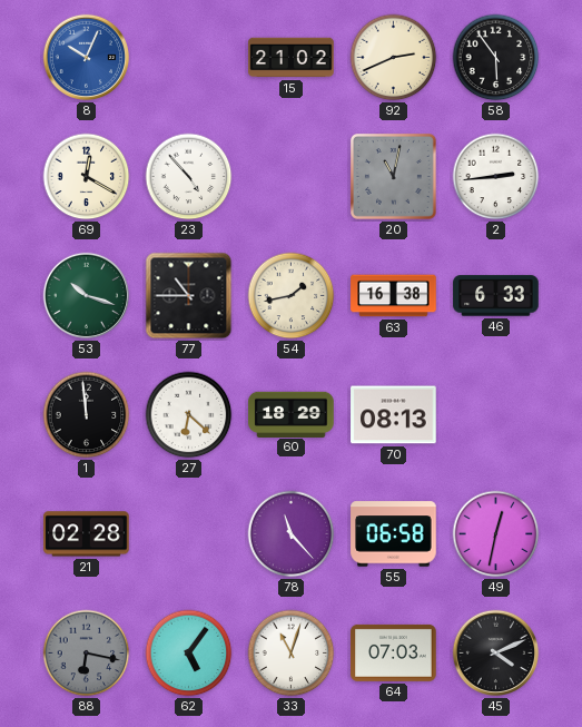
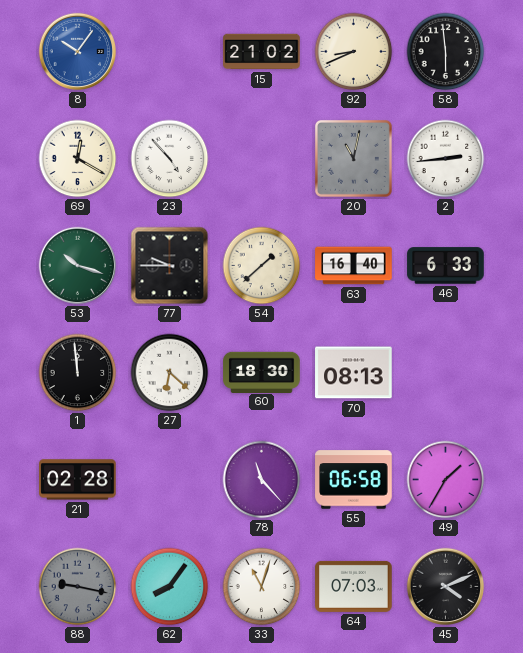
8: 10:04 -> 10:06
92: 2:41 -> 8:41
58: 5:54 -> 5:59
77: 10:45 -> 9:45
54: 1:43 -> 1:38
63: 16:38 -> 16:40
60: 18:29 -> 18:30
49: 12:32 -> 1:35
88: 6:17 -> 9:17
62: 5:06 -> 8:06
